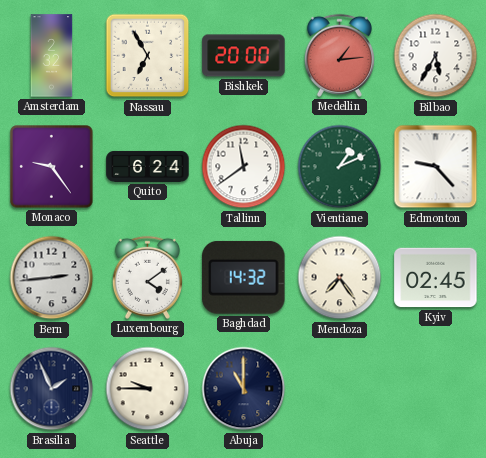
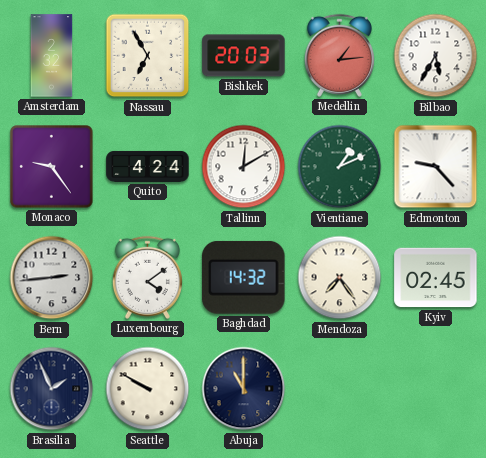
Bishkek: 20:00 -> 20:03
Quito: 6:24 -> 4:24
Tallinn: 11:39 -> 12:10
Seattle: 9:45 -> 9:50
